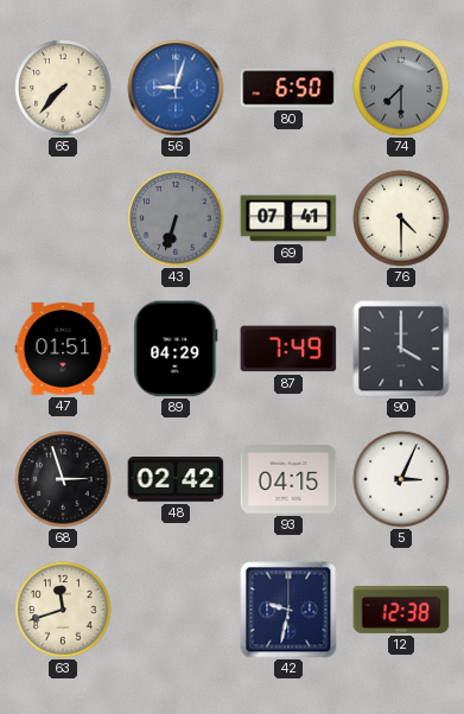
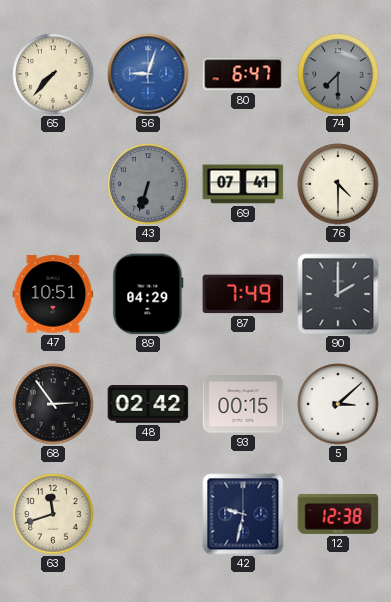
80: 6:50 -> 6:47
47: 01:51 -> 10:51
90: 4:00 -> 2:00
68: 2:57 -> 2:54
93: 04:15 -> 00:15
5: 3:04 -> 3:08
